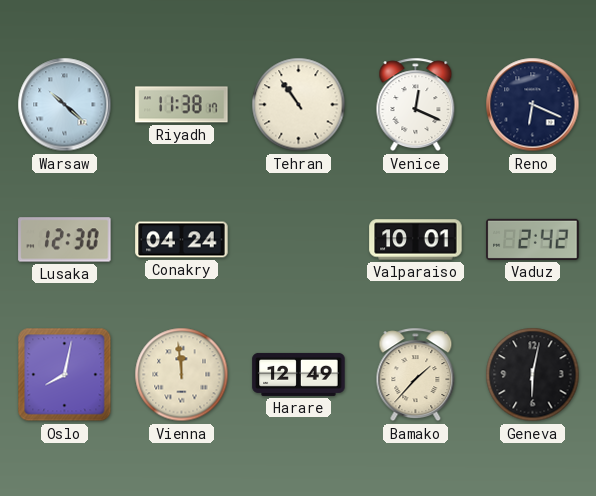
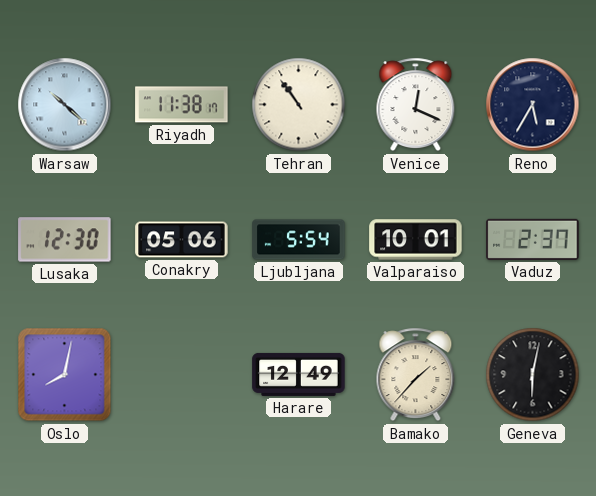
Reno: 6:19 -> 5:35
Conakry: 04:24 -> 05:06
Ljubljana: none -> 5:54
Vaduz: 2:42 -> 2:37
Vienna: 11:59 -> none
